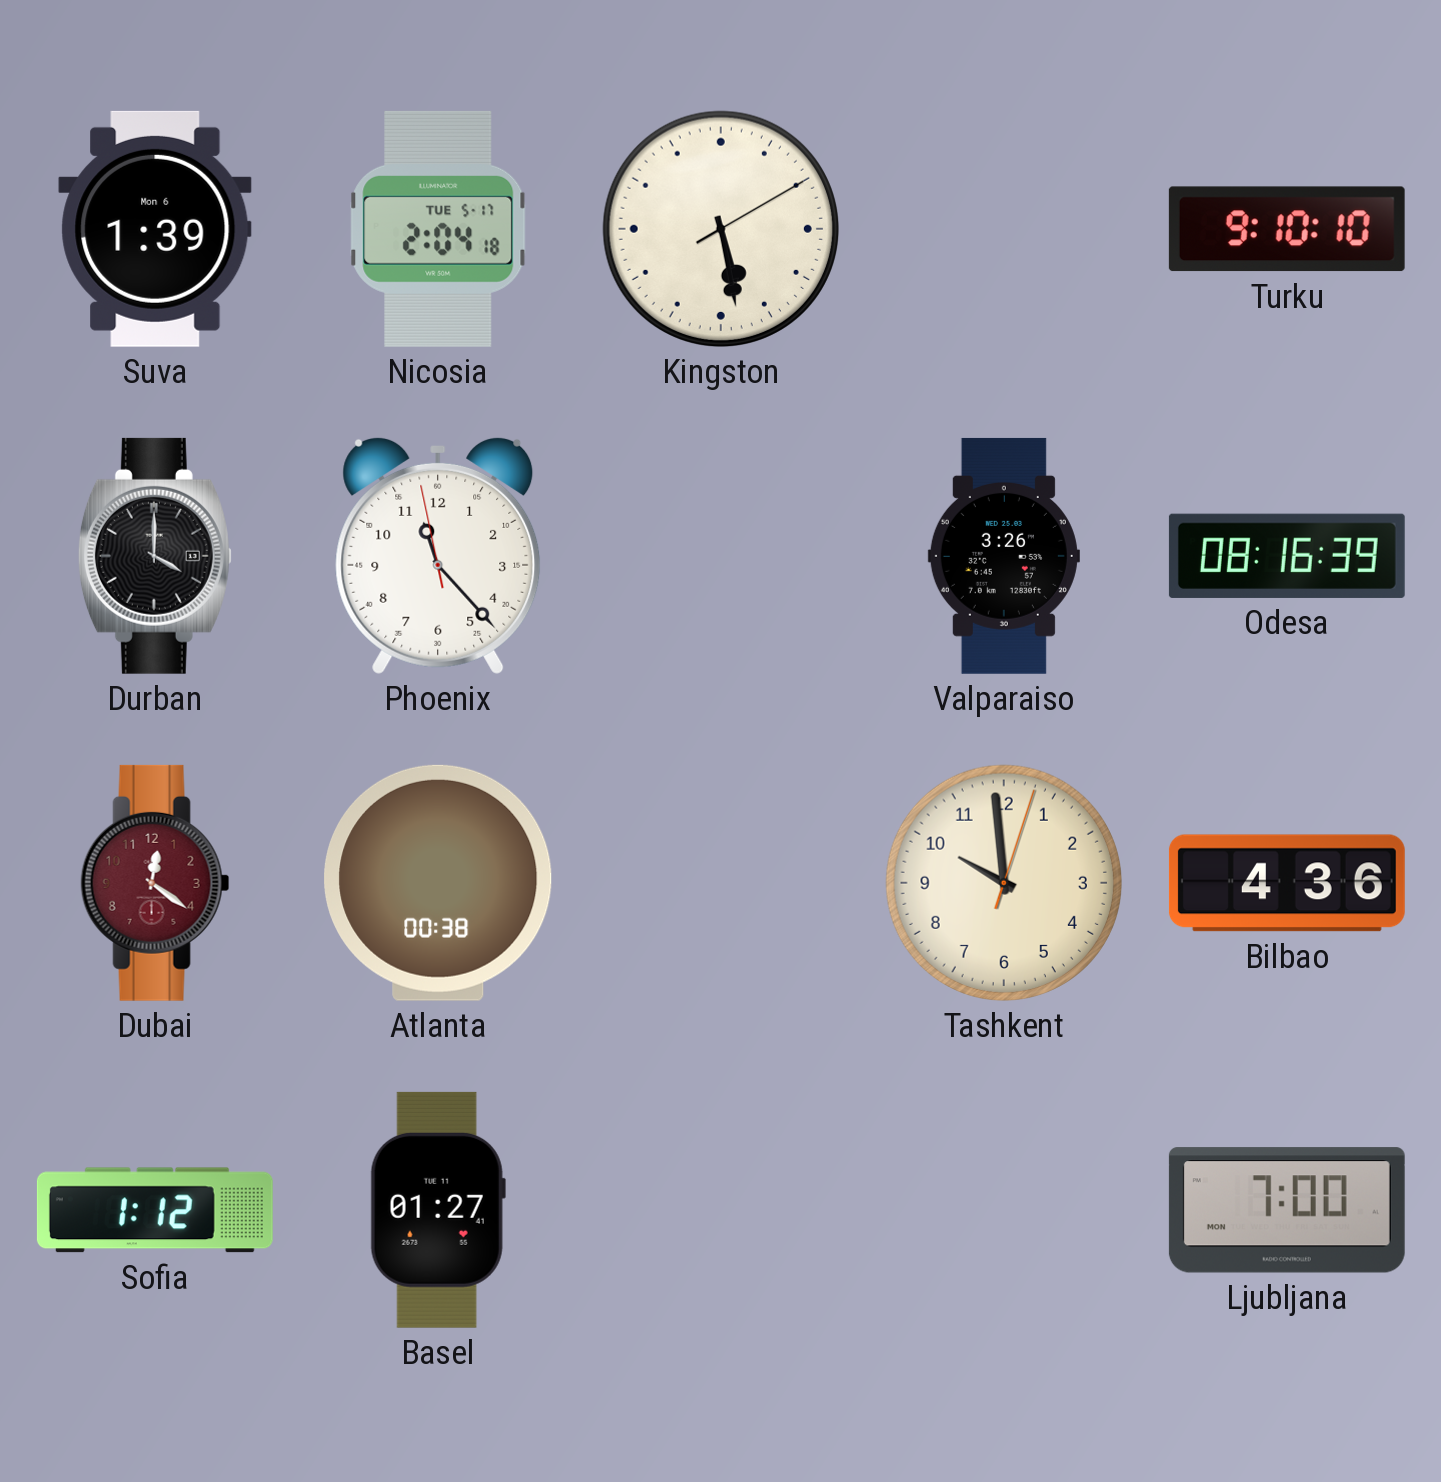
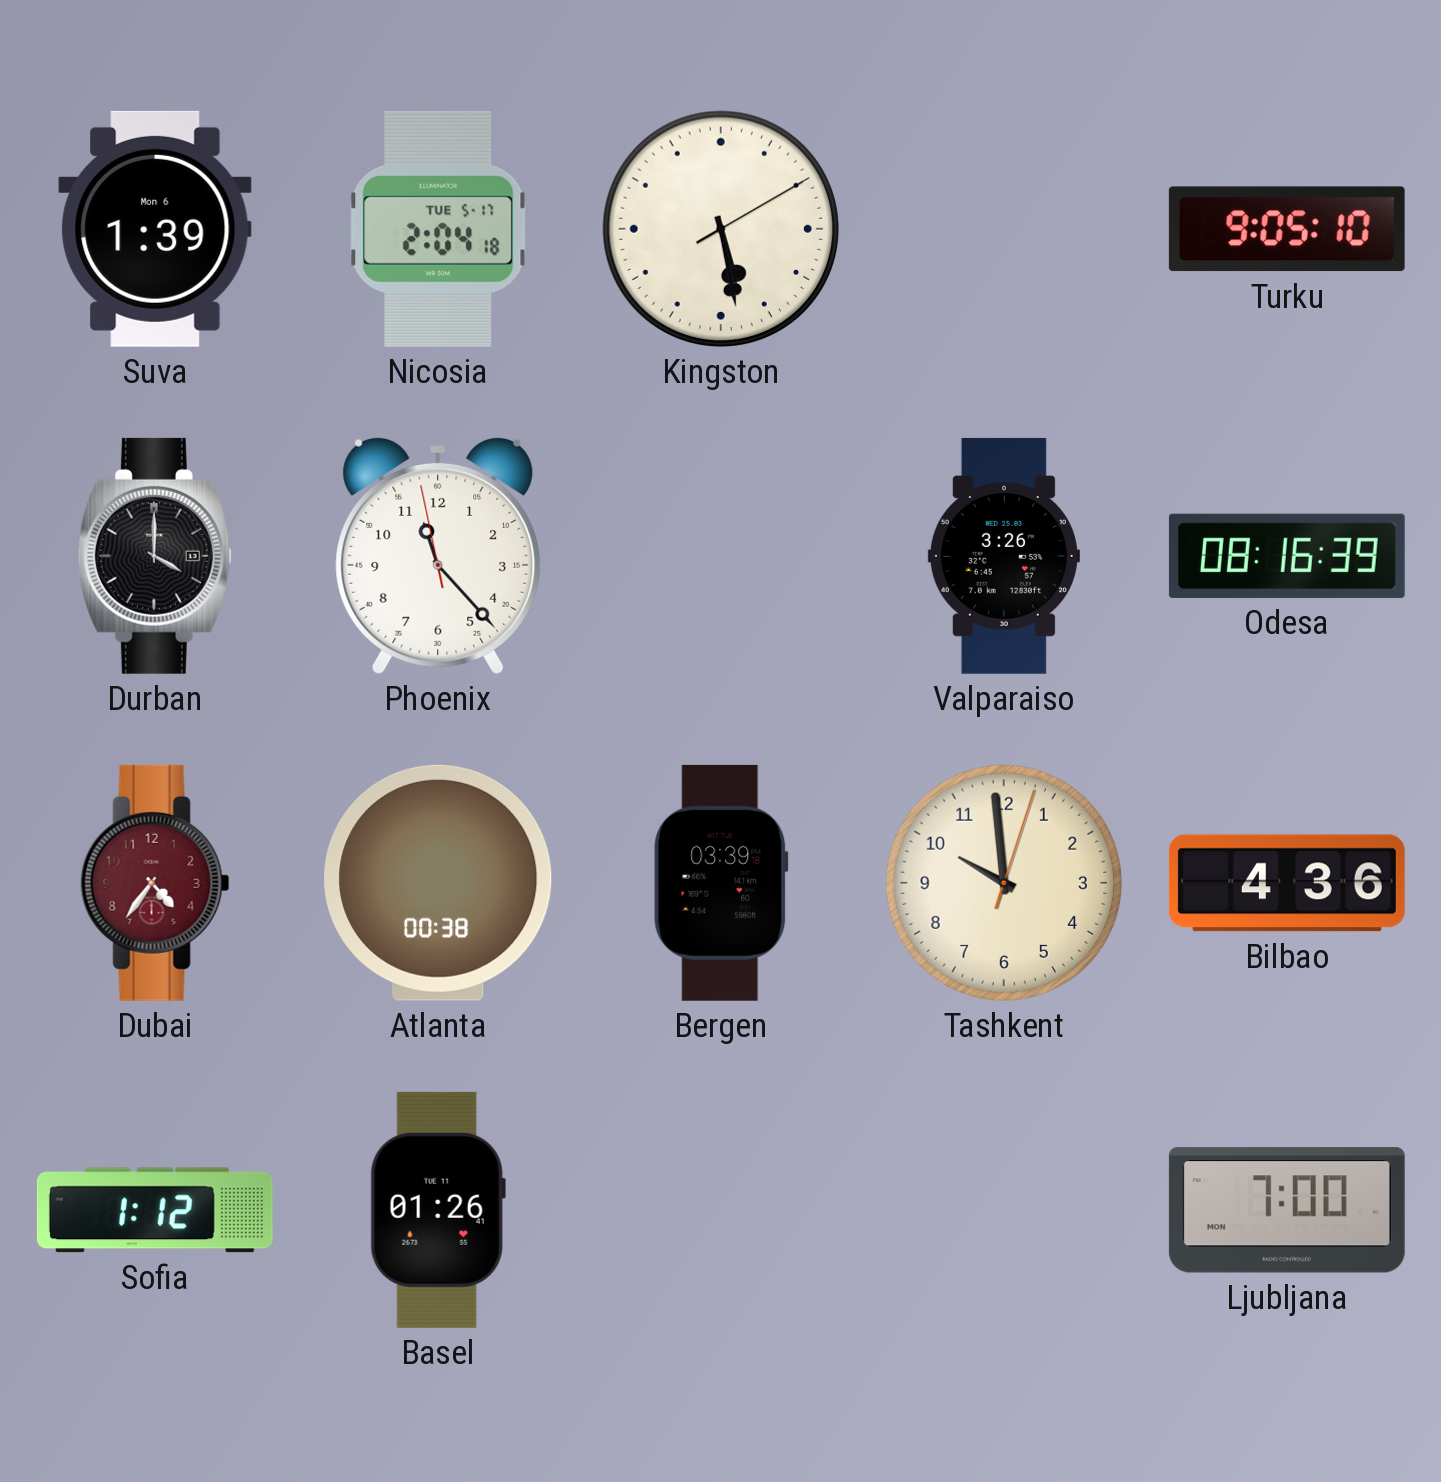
Turku: 9:10 -> 9:05
Dubai: 12:21 -> 4:36
Bergen: none -> 03:39
Basel: 01:27 -> 01:26
